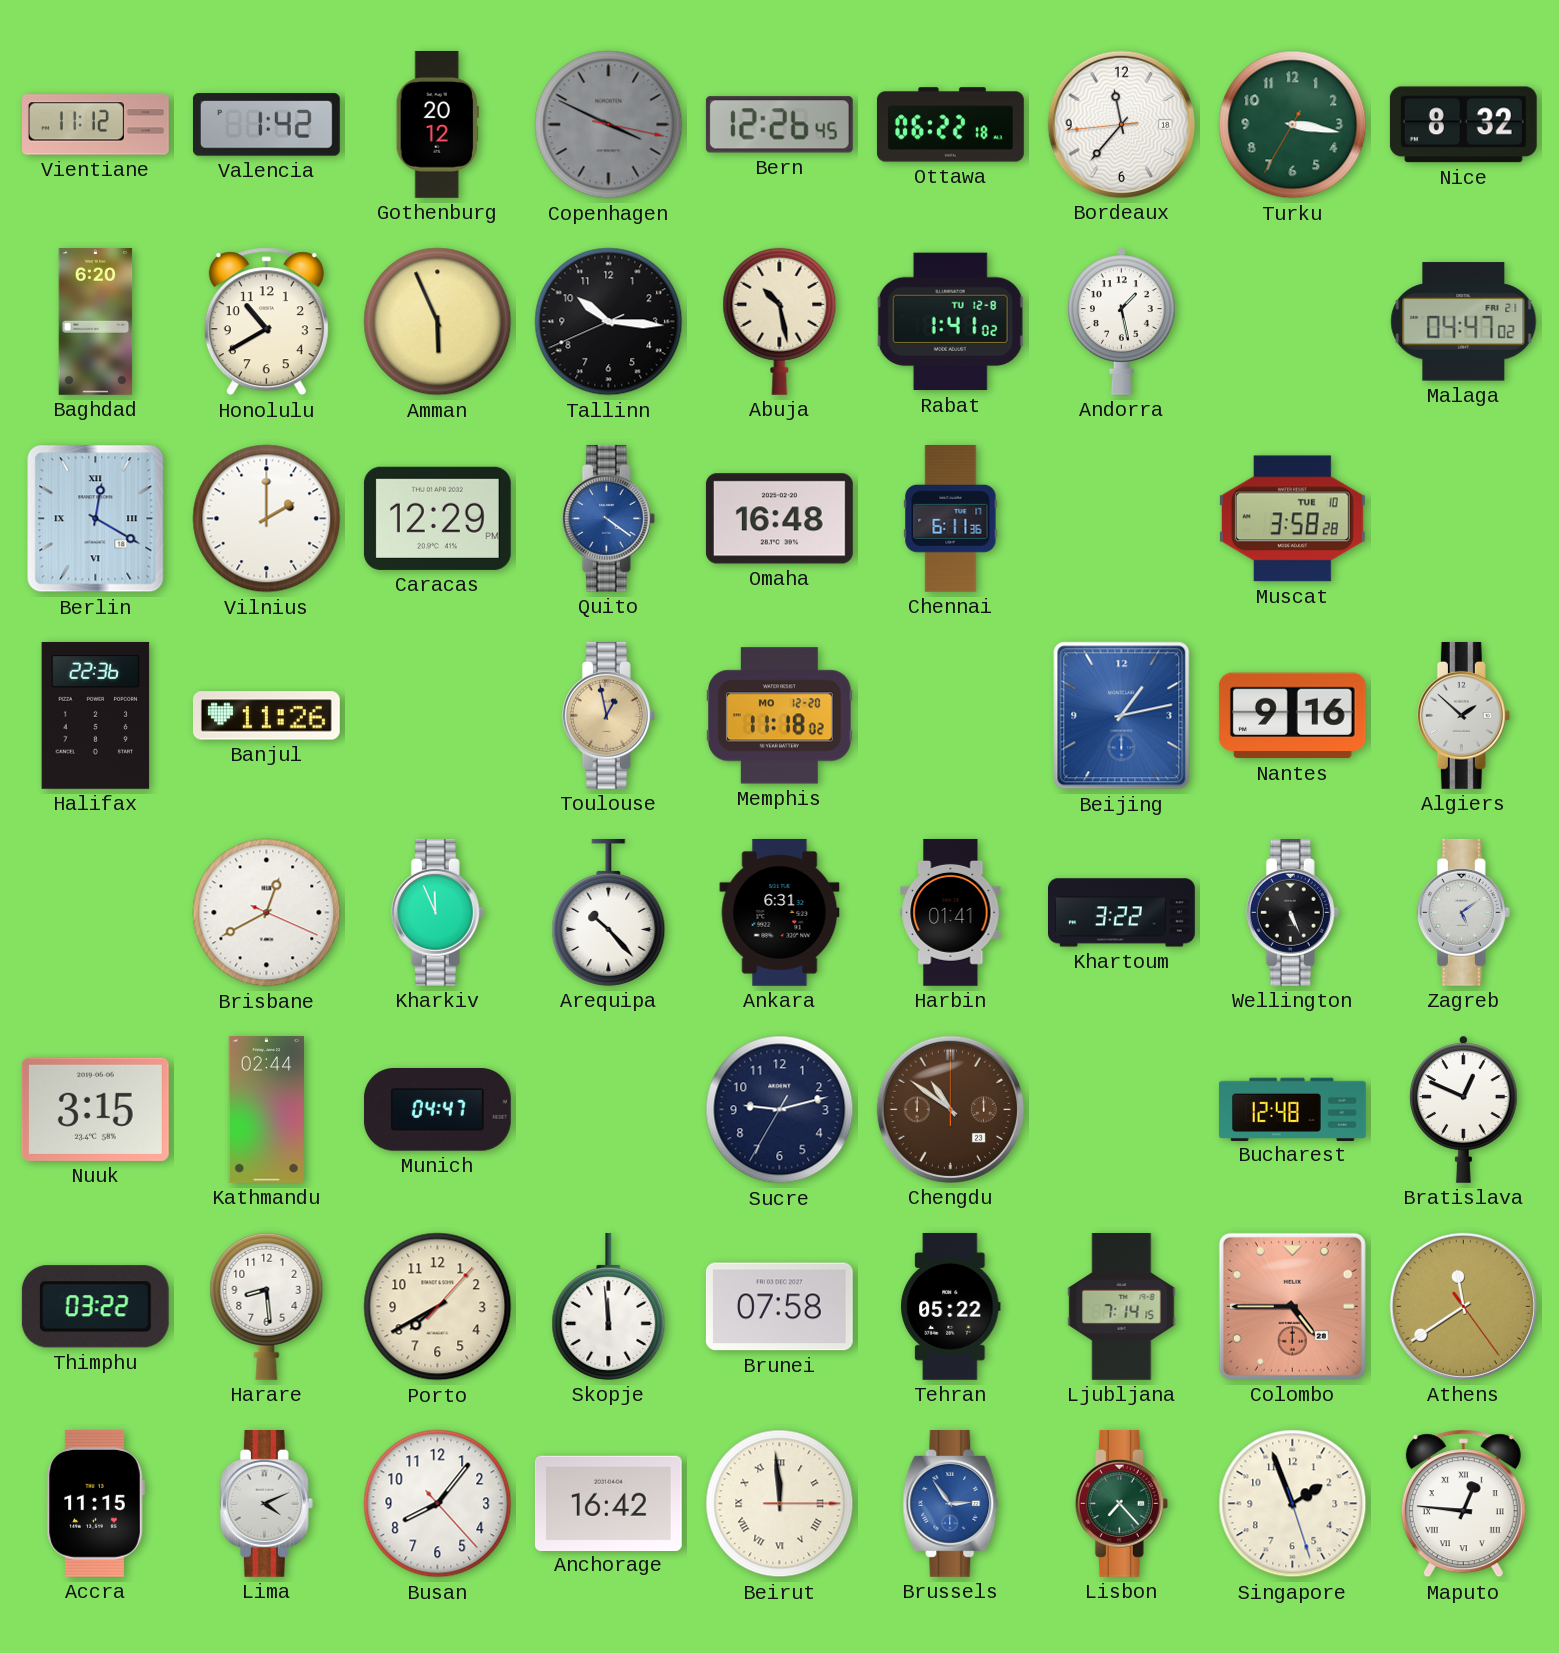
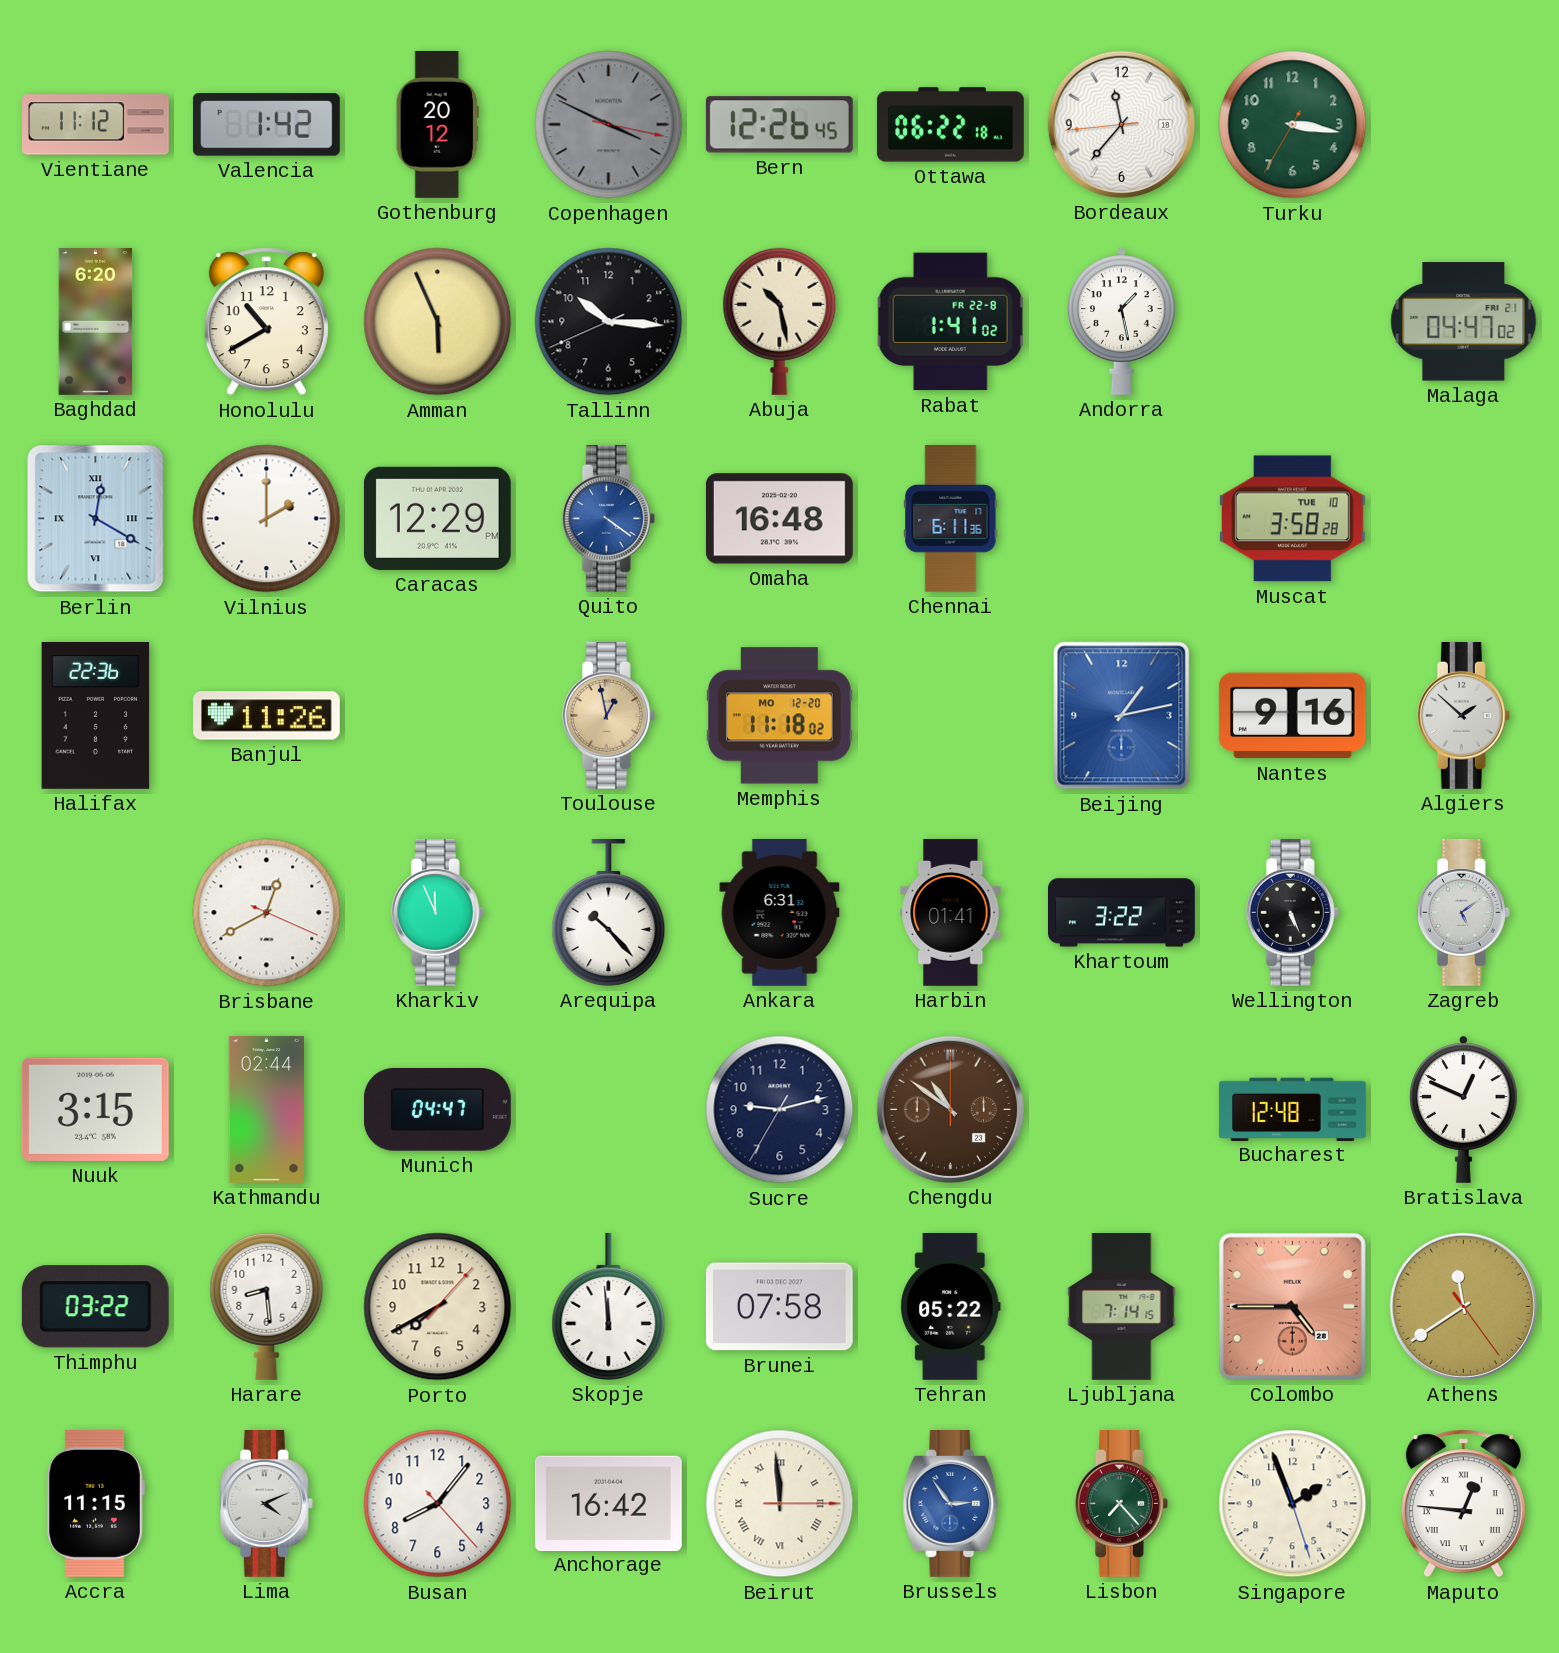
Nice: 8:32 -> none
Rabat date: TU 12-8 -> FR 22-8
